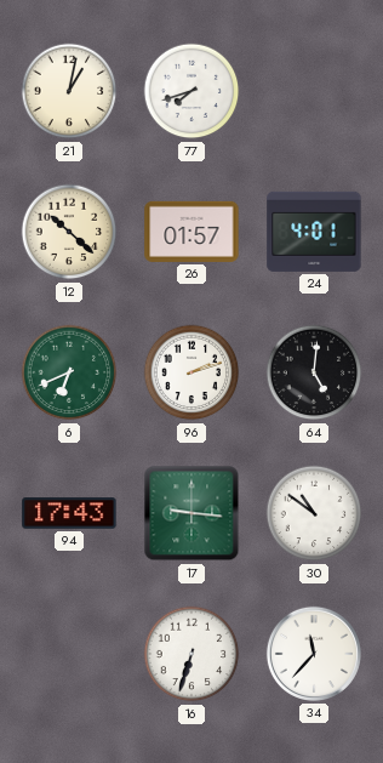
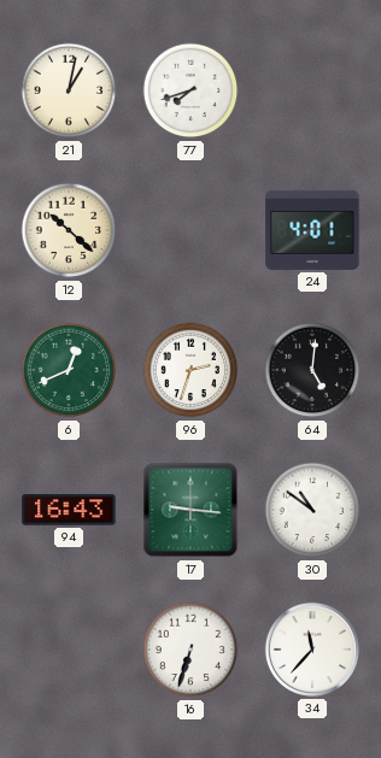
26: 01:57 -> none
6: 6:41 -> 12:41
96: 2:12 -> 2:33
94: 17:43 -> 16:43
